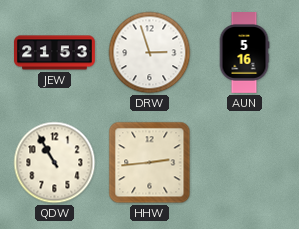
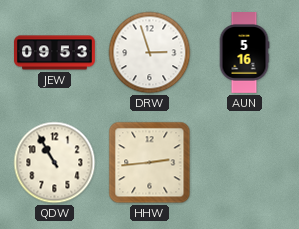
JEW: 21:53 -> 09:53
